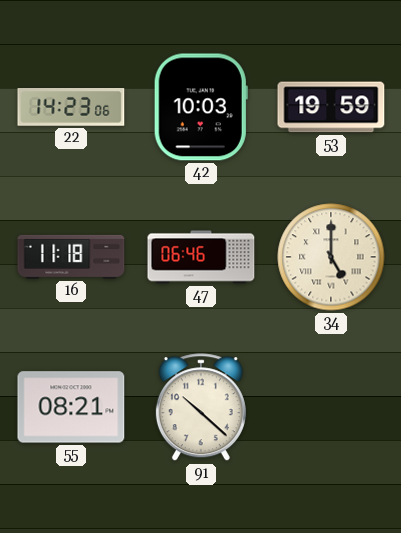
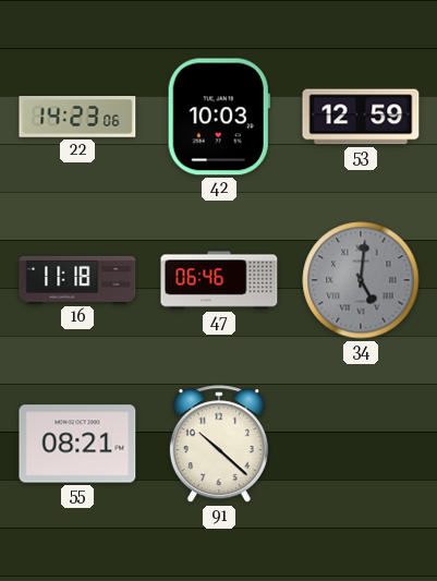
53: 19:59 -> 12:59
34: 5:00 -> 5:01
34 dial: cream -> grey
